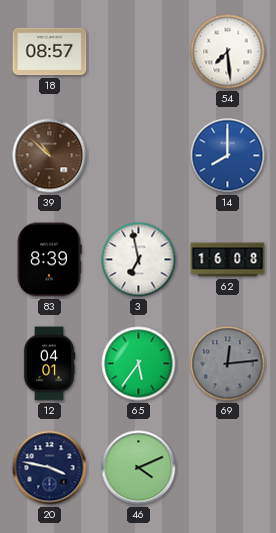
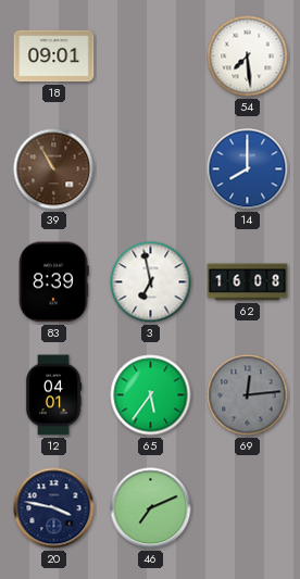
18: 08:57 -> 09:01
39: 10:52 -> 10:55
46: 4:11 -> 7:11
